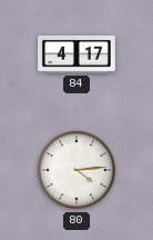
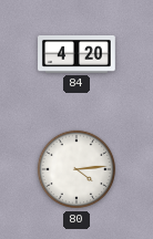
84: 4:17 -> 4:20
